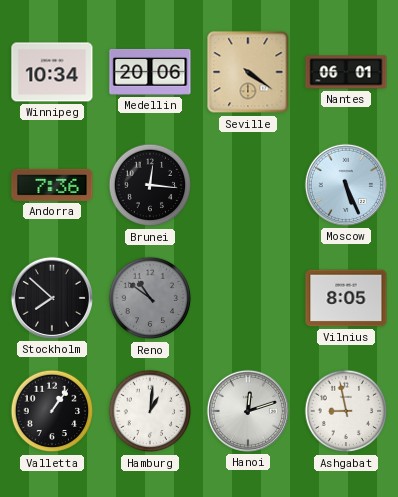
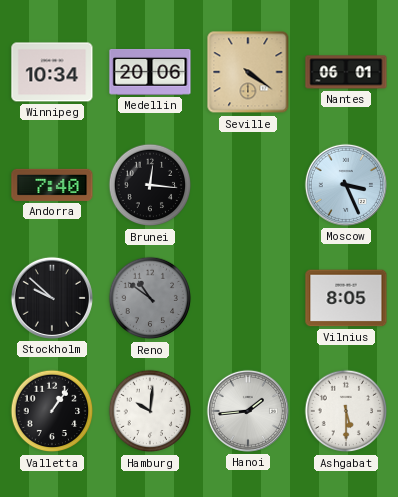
Andorra: 7:36 -> 7:40
Moscow: 5:26 -> 3:26
Stockholm: 7:52 -> 9:52
Hamburg: 1:01 -> 10:01
Hanoi: 12:12 -> 1:44
Ashgabat: 8:58 -> 5:30
